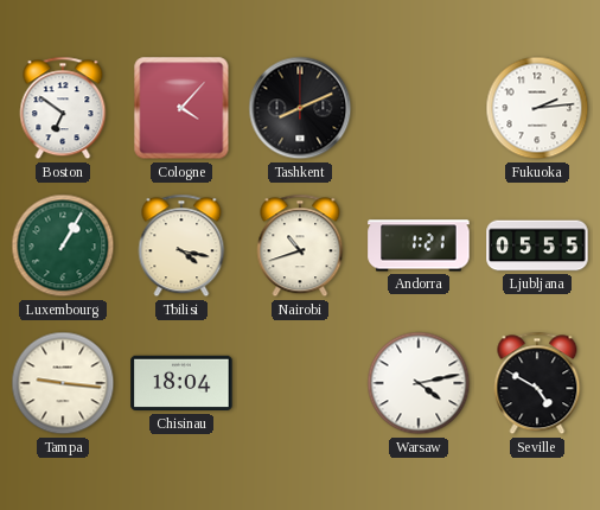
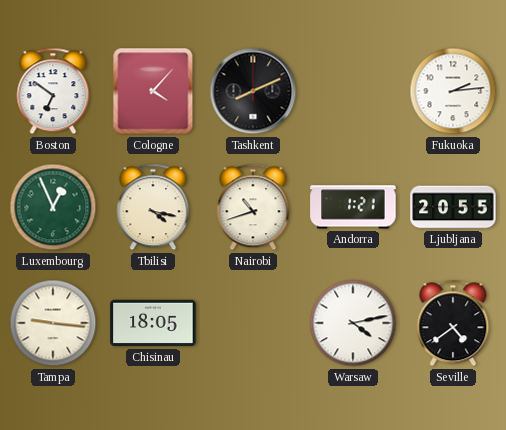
Luxembourg: 1:05 -> 12:56
Ljubljana: 05:55 -> 20:55
Chisinau: 18:04 -> 18:05
Seville: 4:50 -> 4:39
